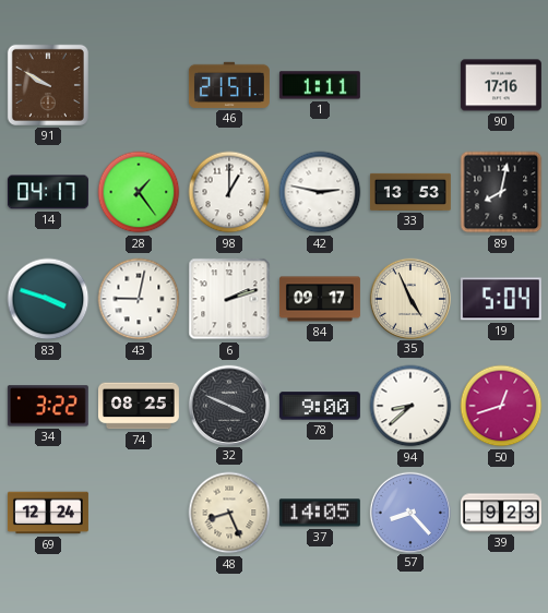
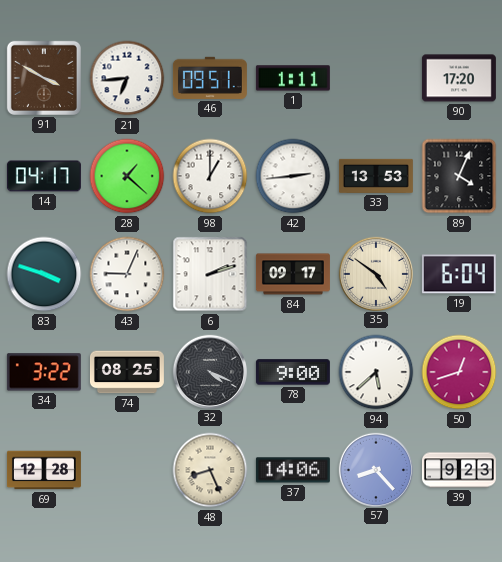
91: 9:50 -> 3:50
21: none -> 6:44
46: 21:51 -> 09:51
90: 17:16 -> 17:20
28: 1:24 -> 1:22
42: 2:47 -> 2:44
89: 8:02 -> 4:04
43: 9:02 -> 9:04
35: 4:56 -> 4:51
19: 5:04 -> 6:04
32: 3:49 -> 4:19
94: 8:38 -> 5:38
69: 12:24 -> 12:28
37: 14:05 -> 14:06
